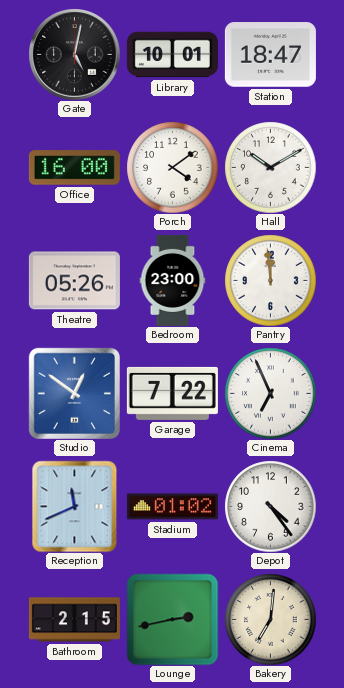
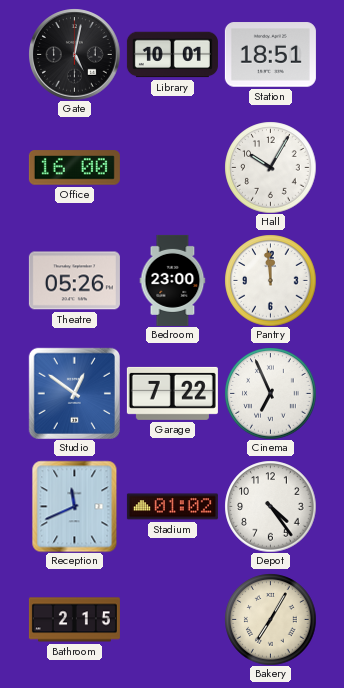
Station: 18:47 -> 18:51
Porch: 4:09 -> none
Hall: 10:10 -> 10:05
Lounge: 2:43 -> none
Bakery: 7:01 -> 7:05
